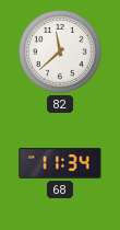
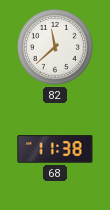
68: 11:34 -> 11:38
